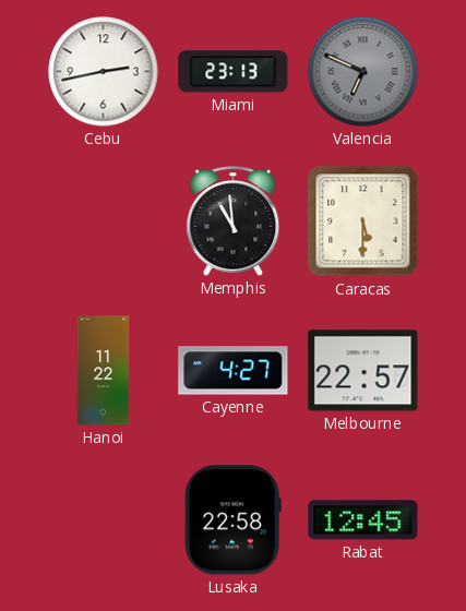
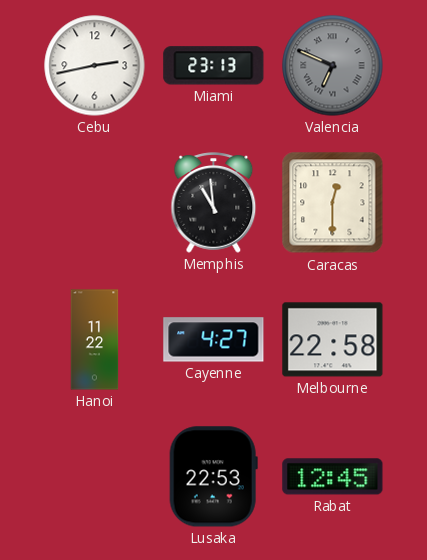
Caracas: 5:30 -> 12:30
Melbourne: 22:57 -> 22:58
Lusaka: 22:58 -> 22:53
